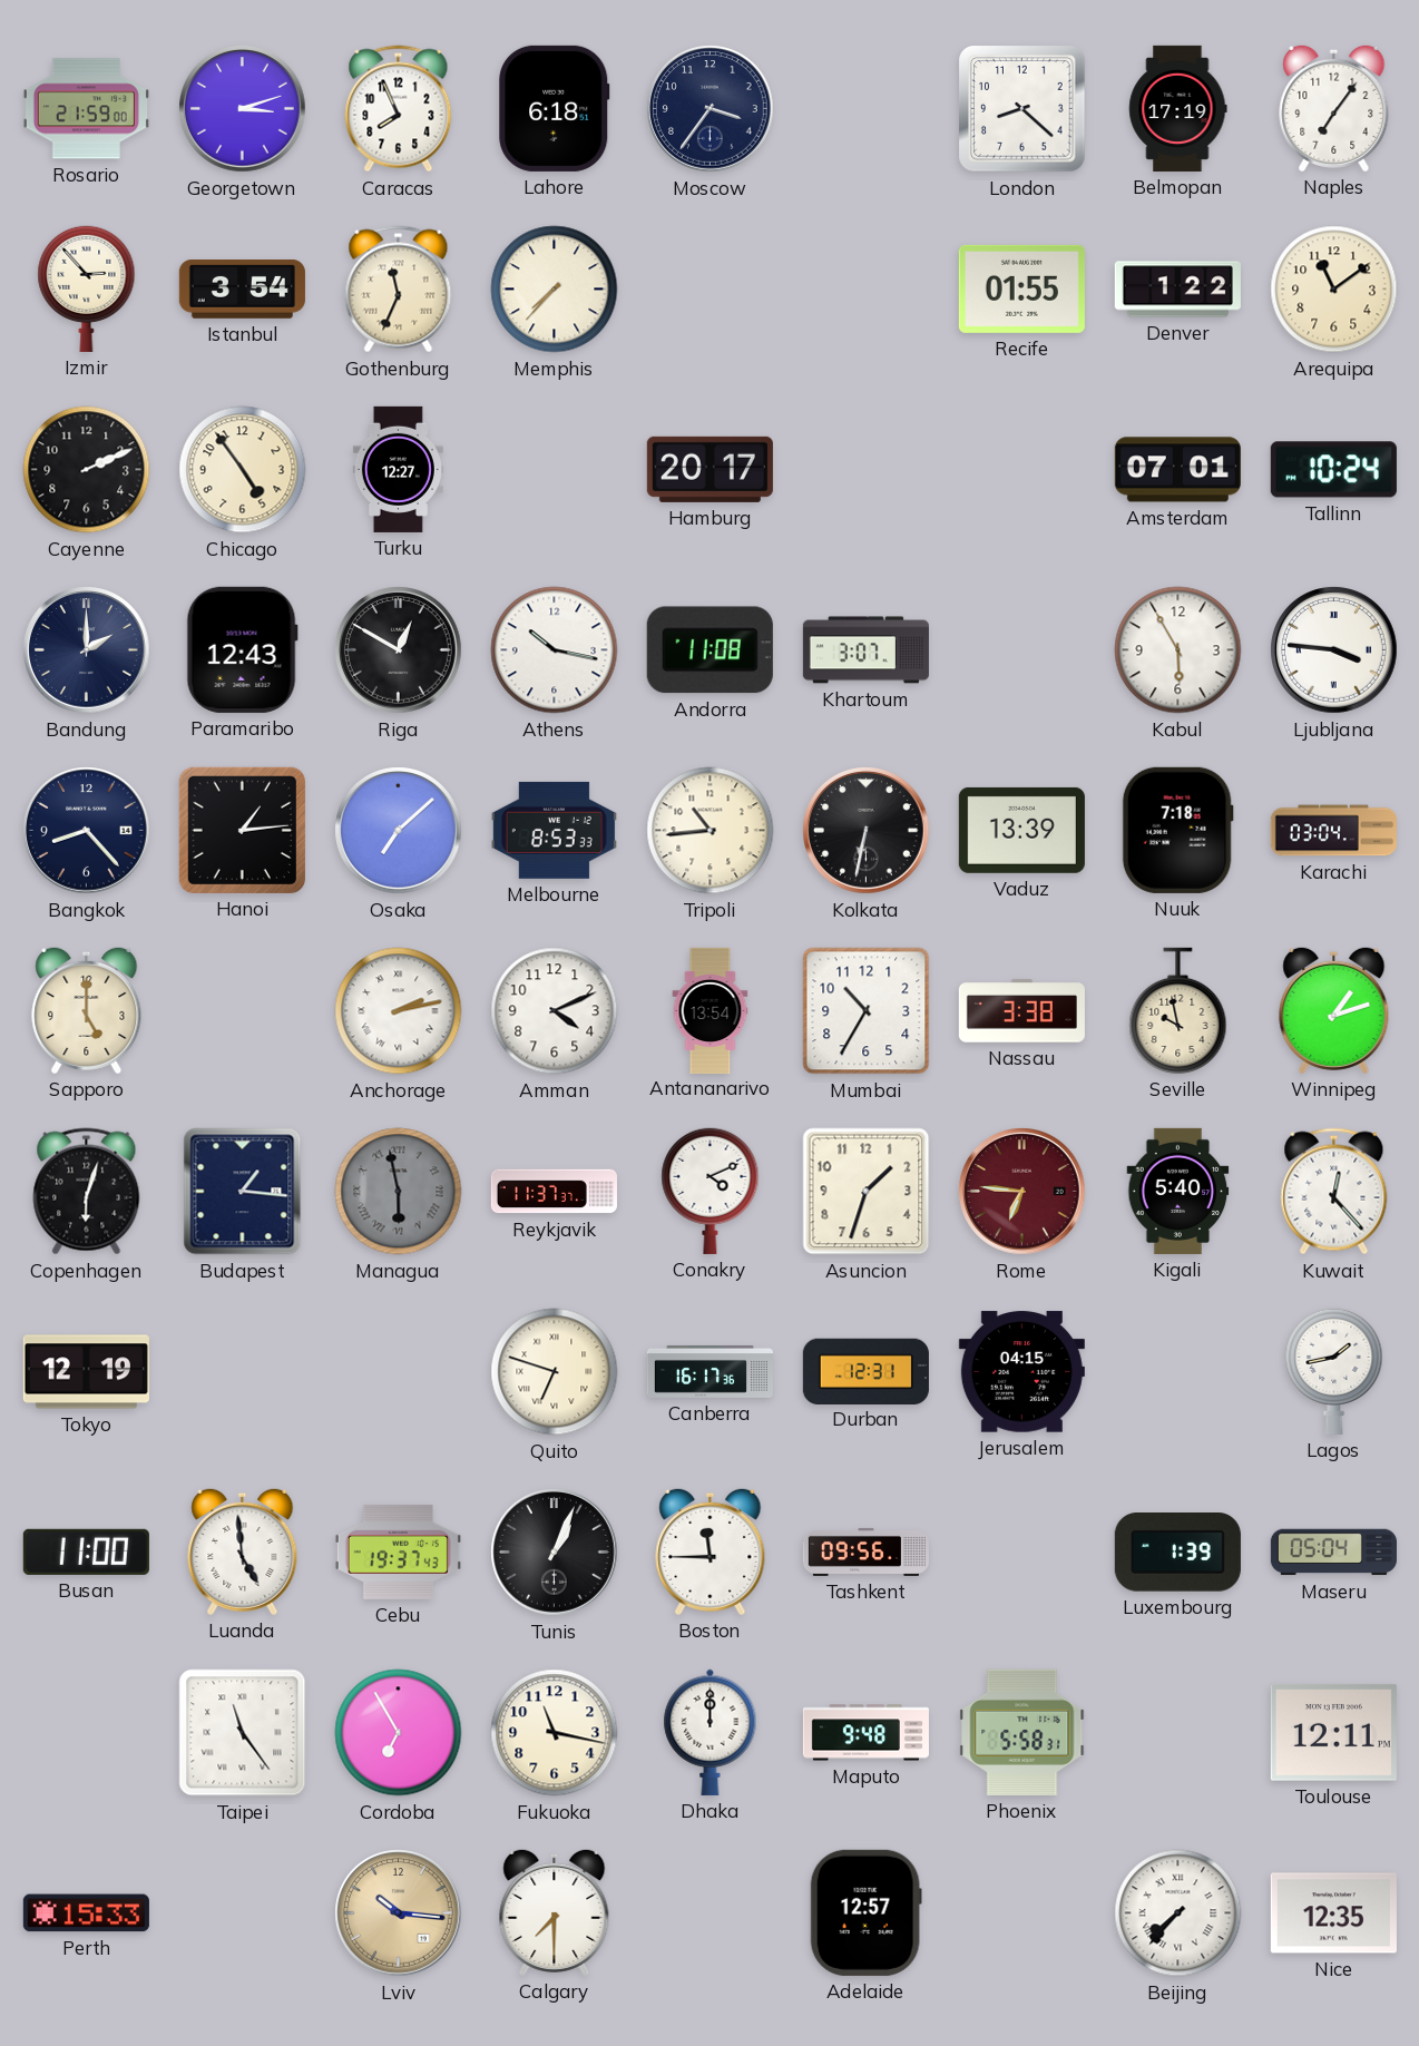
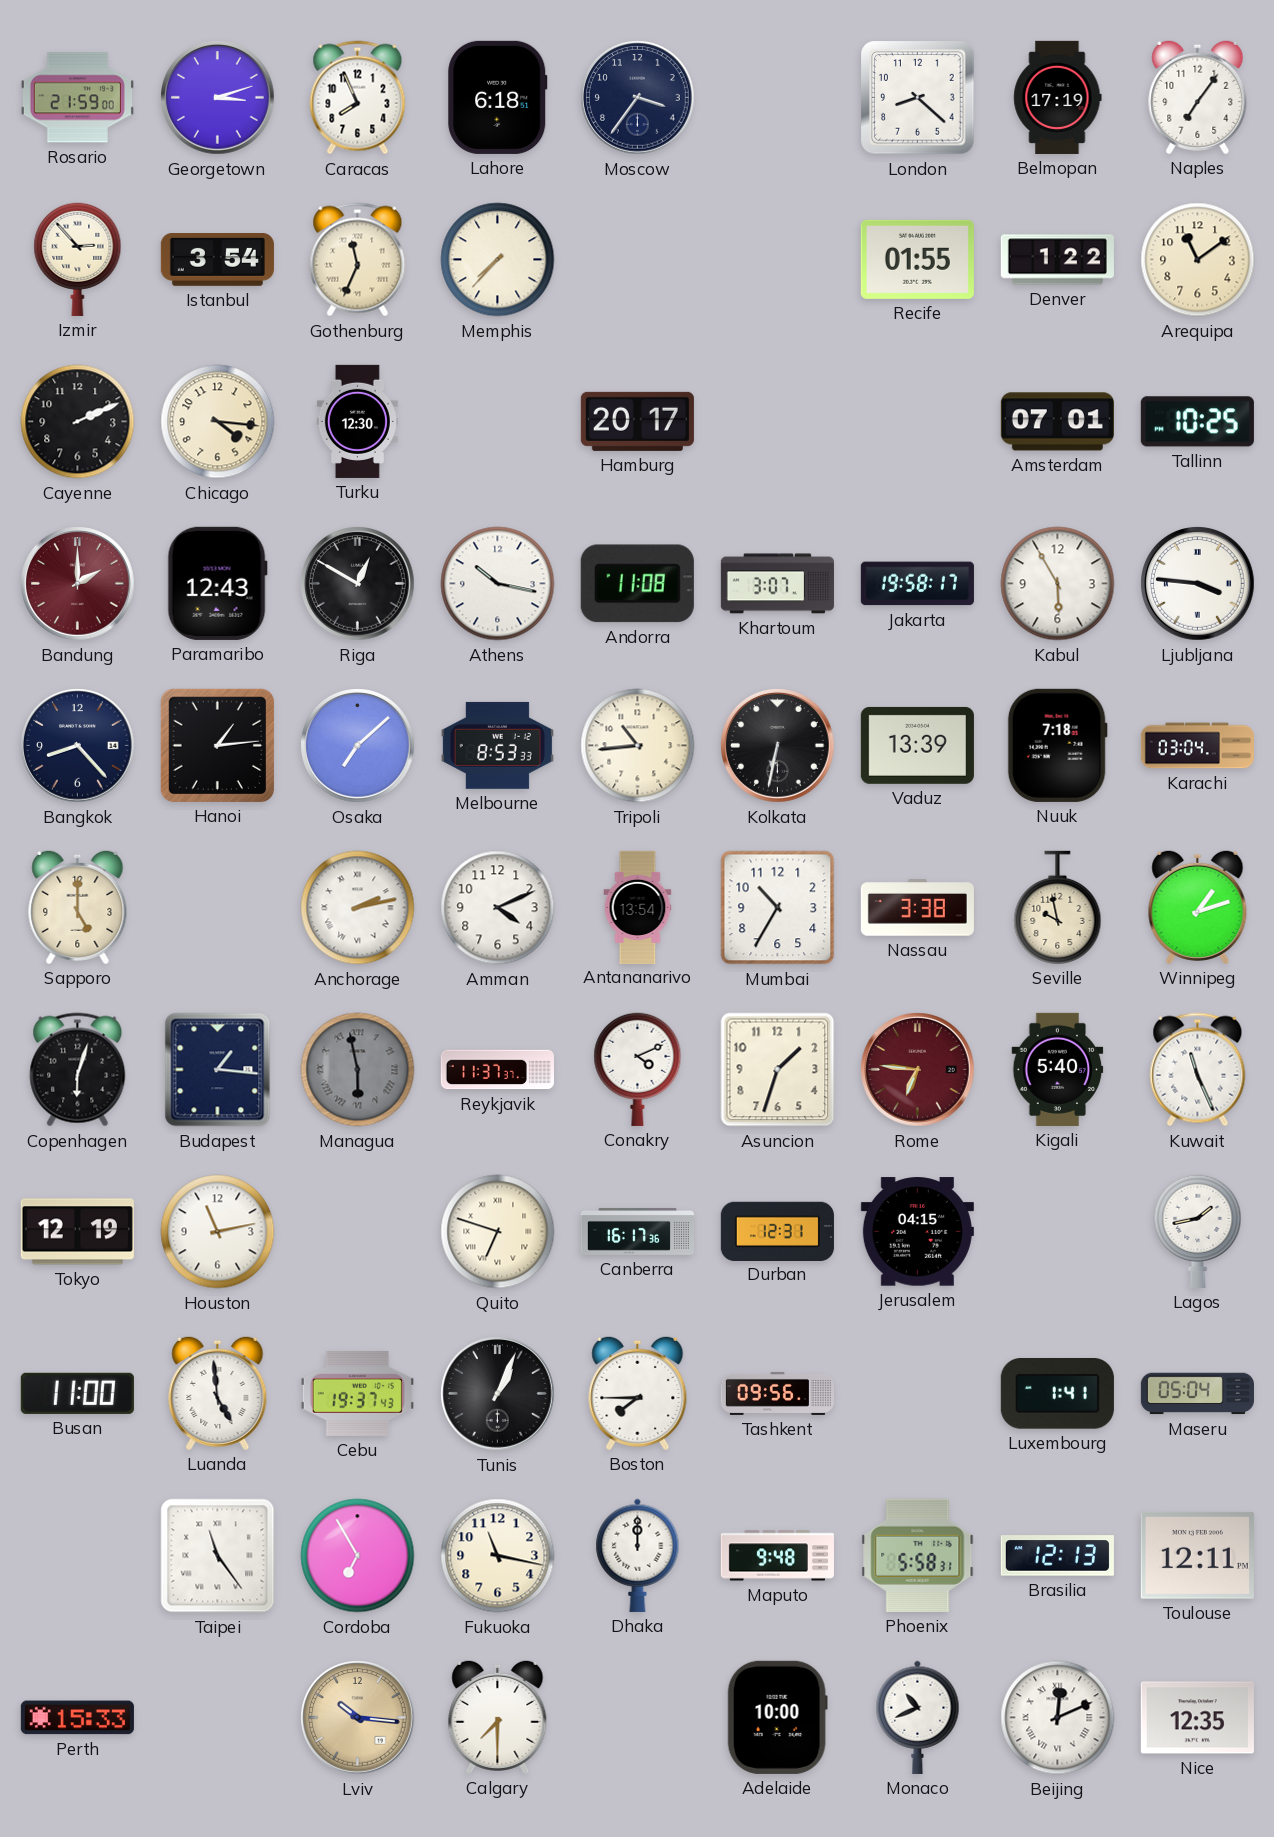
Chicago: 4:54 -> 4:16
Turku: 12:27 -> 12:30
Tallinn: 10:24 -> 10:25
Bandung dial: navy -> burgundy
Jakarta: none -> 19:58
Kuwait: 12:23 -> 11:26
Houston: none -> 11:13
Boston: 11:45 -> 7:45
Luxembourg: 1:39 -> 1:41
Brasilia: none -> 12:13
Adelaide: 12:57 -> 10:00
Monaco: none -> 10:41
Beijing: 7:37 -> 12:11
